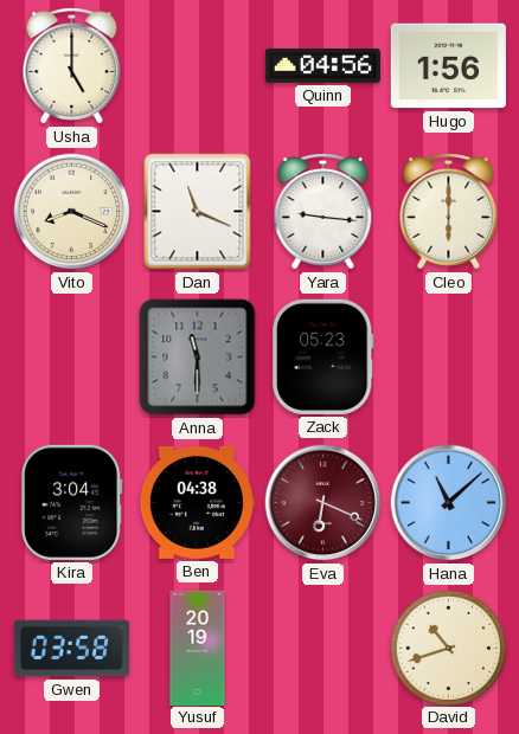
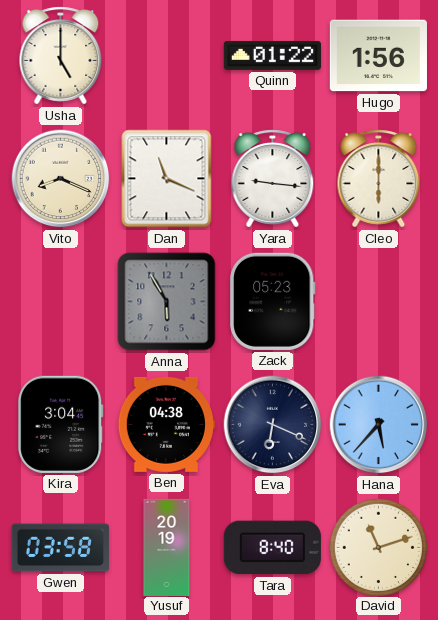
Quinn: 04:56 -> 01:22
Anna: 11:30 -> 5:55
Eva dial: burgundy -> navy
Hana: 11:08 -> 5:37
Tara: none -> 8:40
David: 10:42 -> 11:12
